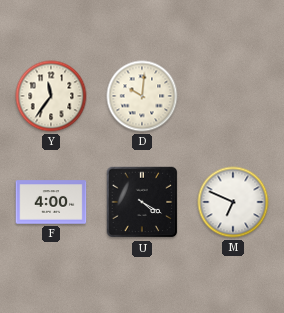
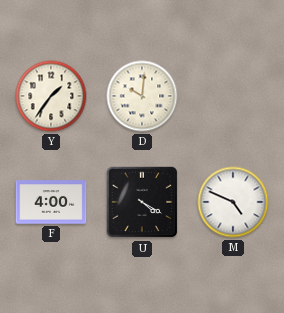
Y: 11:36 -> 1:36
M: 6:49 -> 4:49
